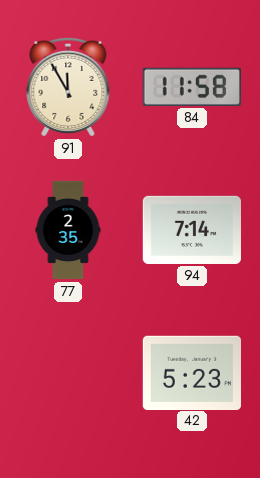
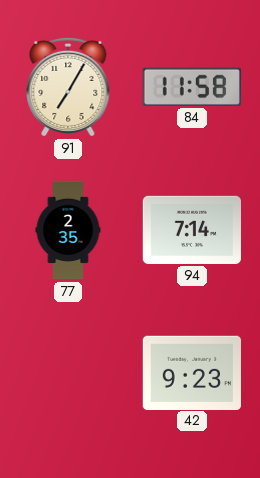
91: 11:55 -> 7:05
42: 5:23 -> 9:23
